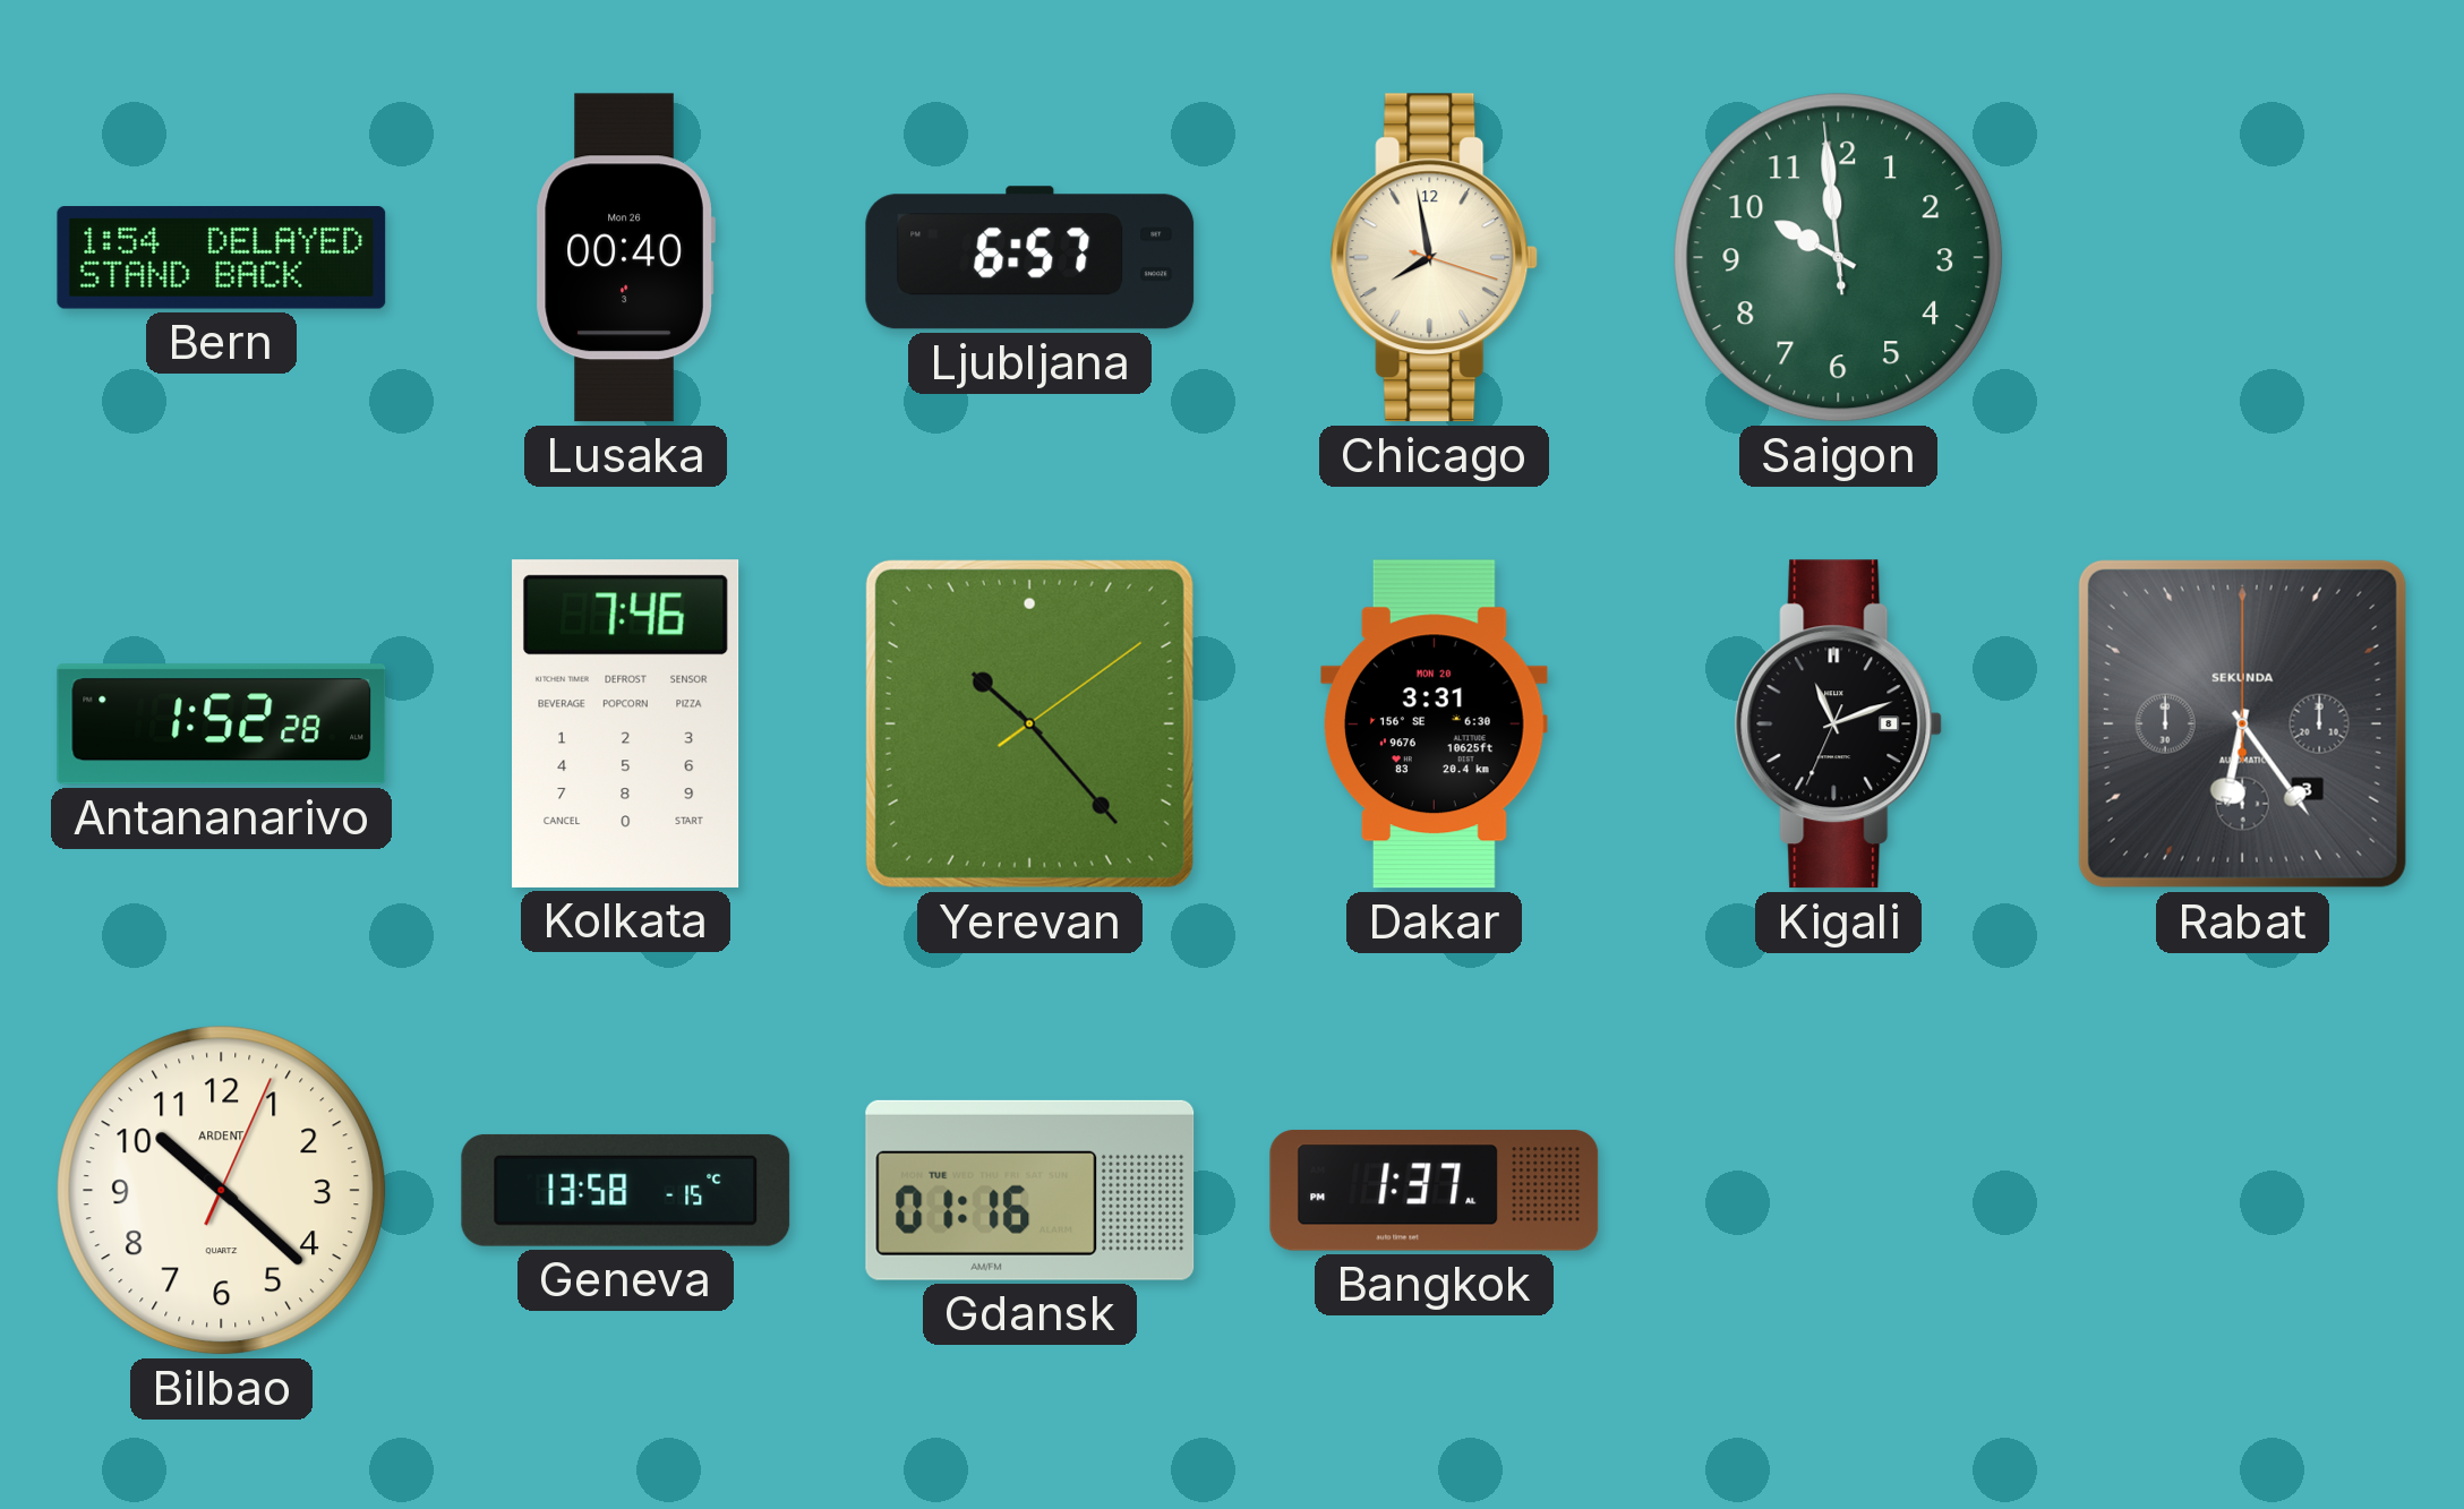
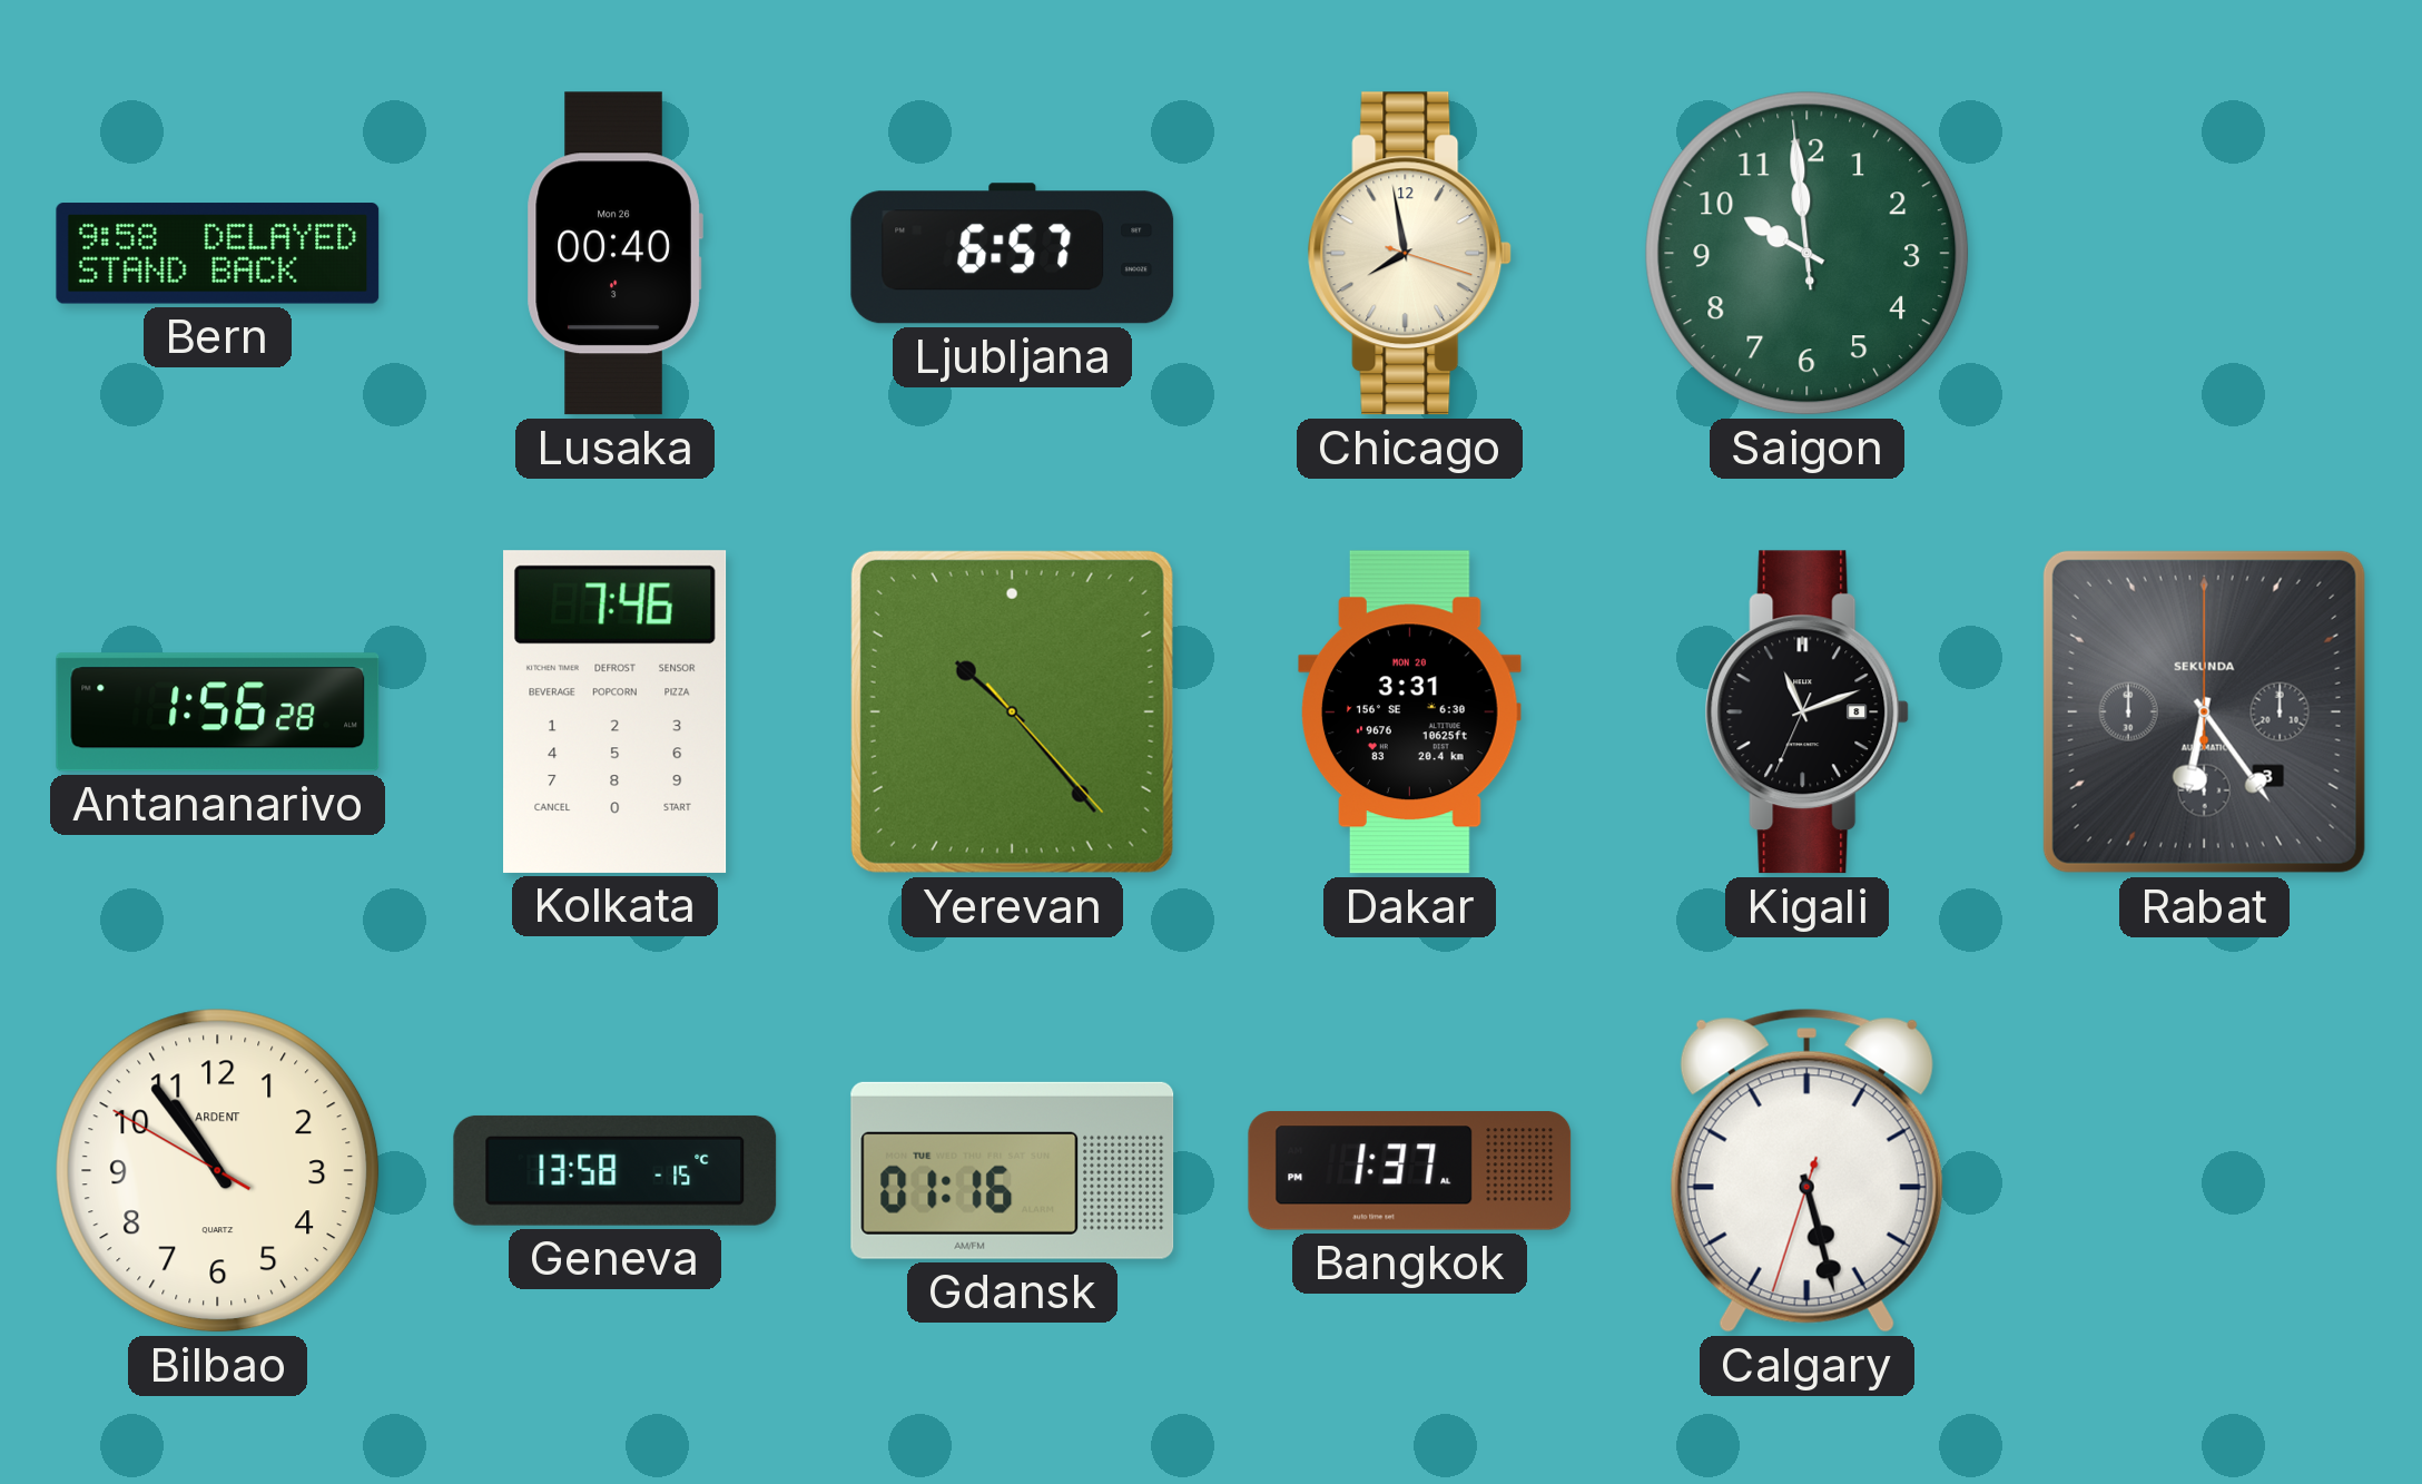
Bern: 1:54 -> 9:58
Antananarivo: 1:52 -> 1:56
Yerevan: 10:23:09 -> 10:23:23
Bilbao: 10:22 -> 10:53
Calgary: none -> 5:27
